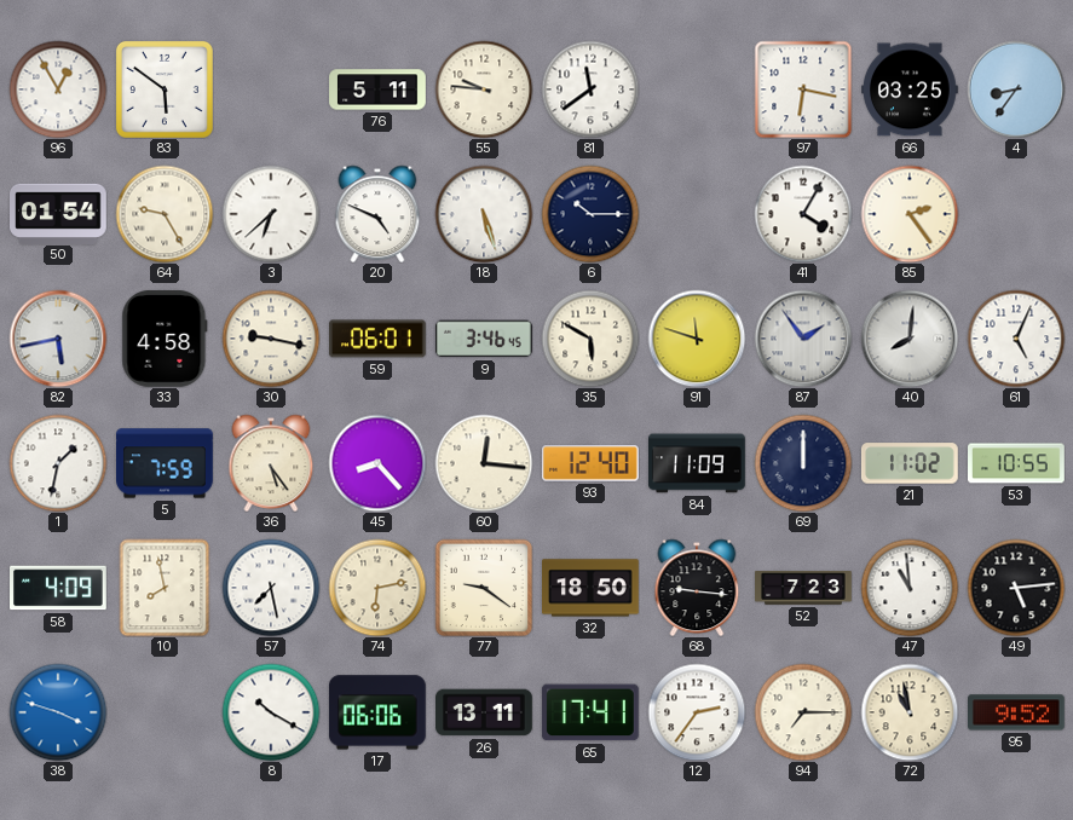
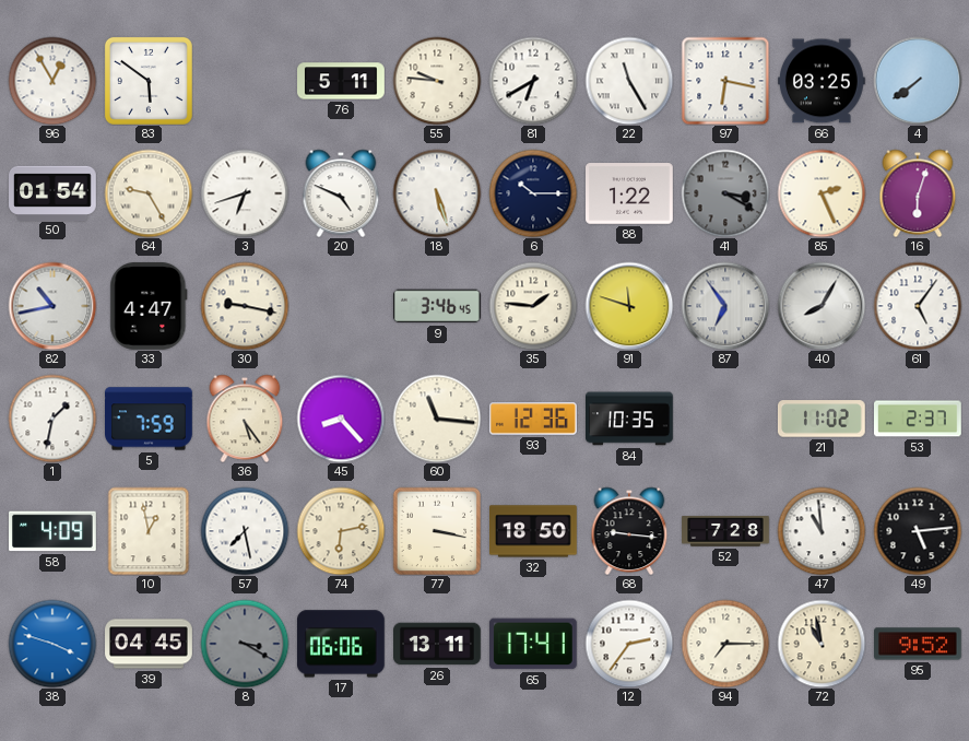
81: 11:39 -> 6:40
22: none -> 11:25
4: 8:36 -> 7:39
3: 6:38 -> 6:42
88: none -> 1:22
41: 4:05 -> 3:20
41 dial: white -> grey
85: 2:24 -> 2:26
16: none -> 6:03
82: 5:43 -> 10:43
33: 4:58 -> 4:47
59: 06:01 -> none
35: 5:50 -> 1:46
87: 1:54 -> 6:54
40: 8:01 -> 8:05
61: 5:04 -> 5:06
60: 12:16 -> 11:16
93: 12:40 -> 12:36
84: 11:09 -> 10:35
69: 12:00 -> none
53: 10:55 -> 2:37
10: 7:58 -> 12:58
77: 9:21 -> 3:17
52: 7:23 -> 7:28
39: none -> 04:45
8: 10:20 -> 3:20
8 dial: white -> grey
